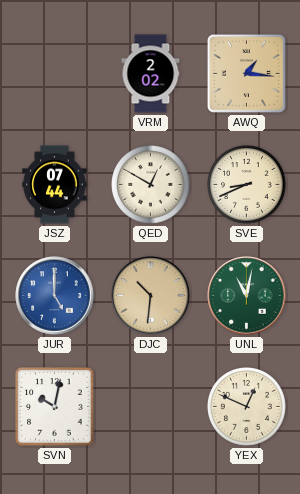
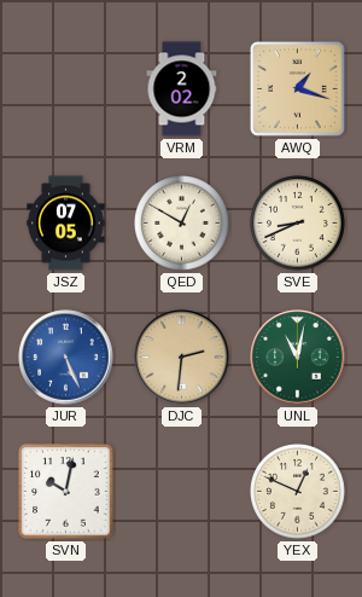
AWQ: 1:16 -> 1:18
JSZ: 07:44 -> 07:05
JUR: 5:00 -> 5:26
DJC: 10:31 -> 2:31
